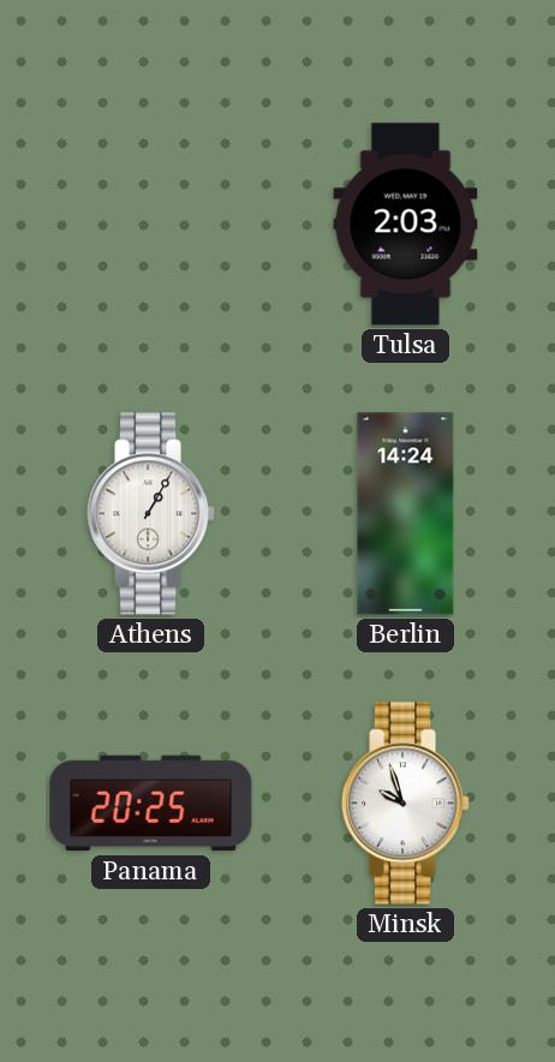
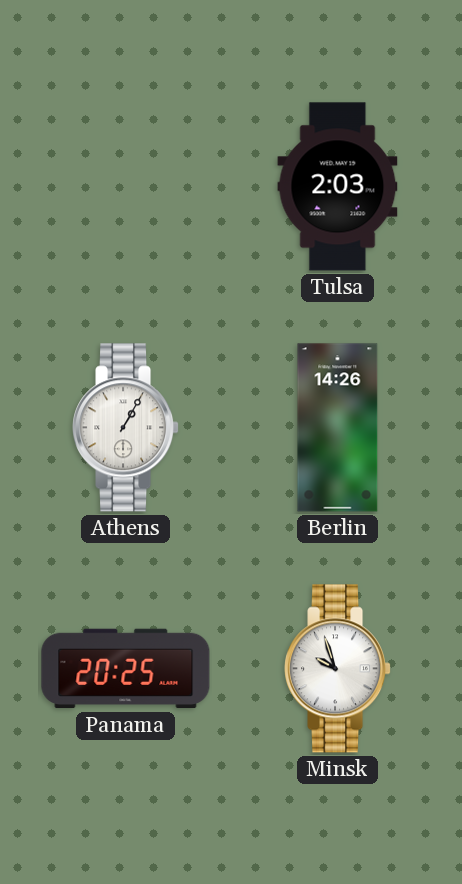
Berlin: 14:24 -> 14:26
